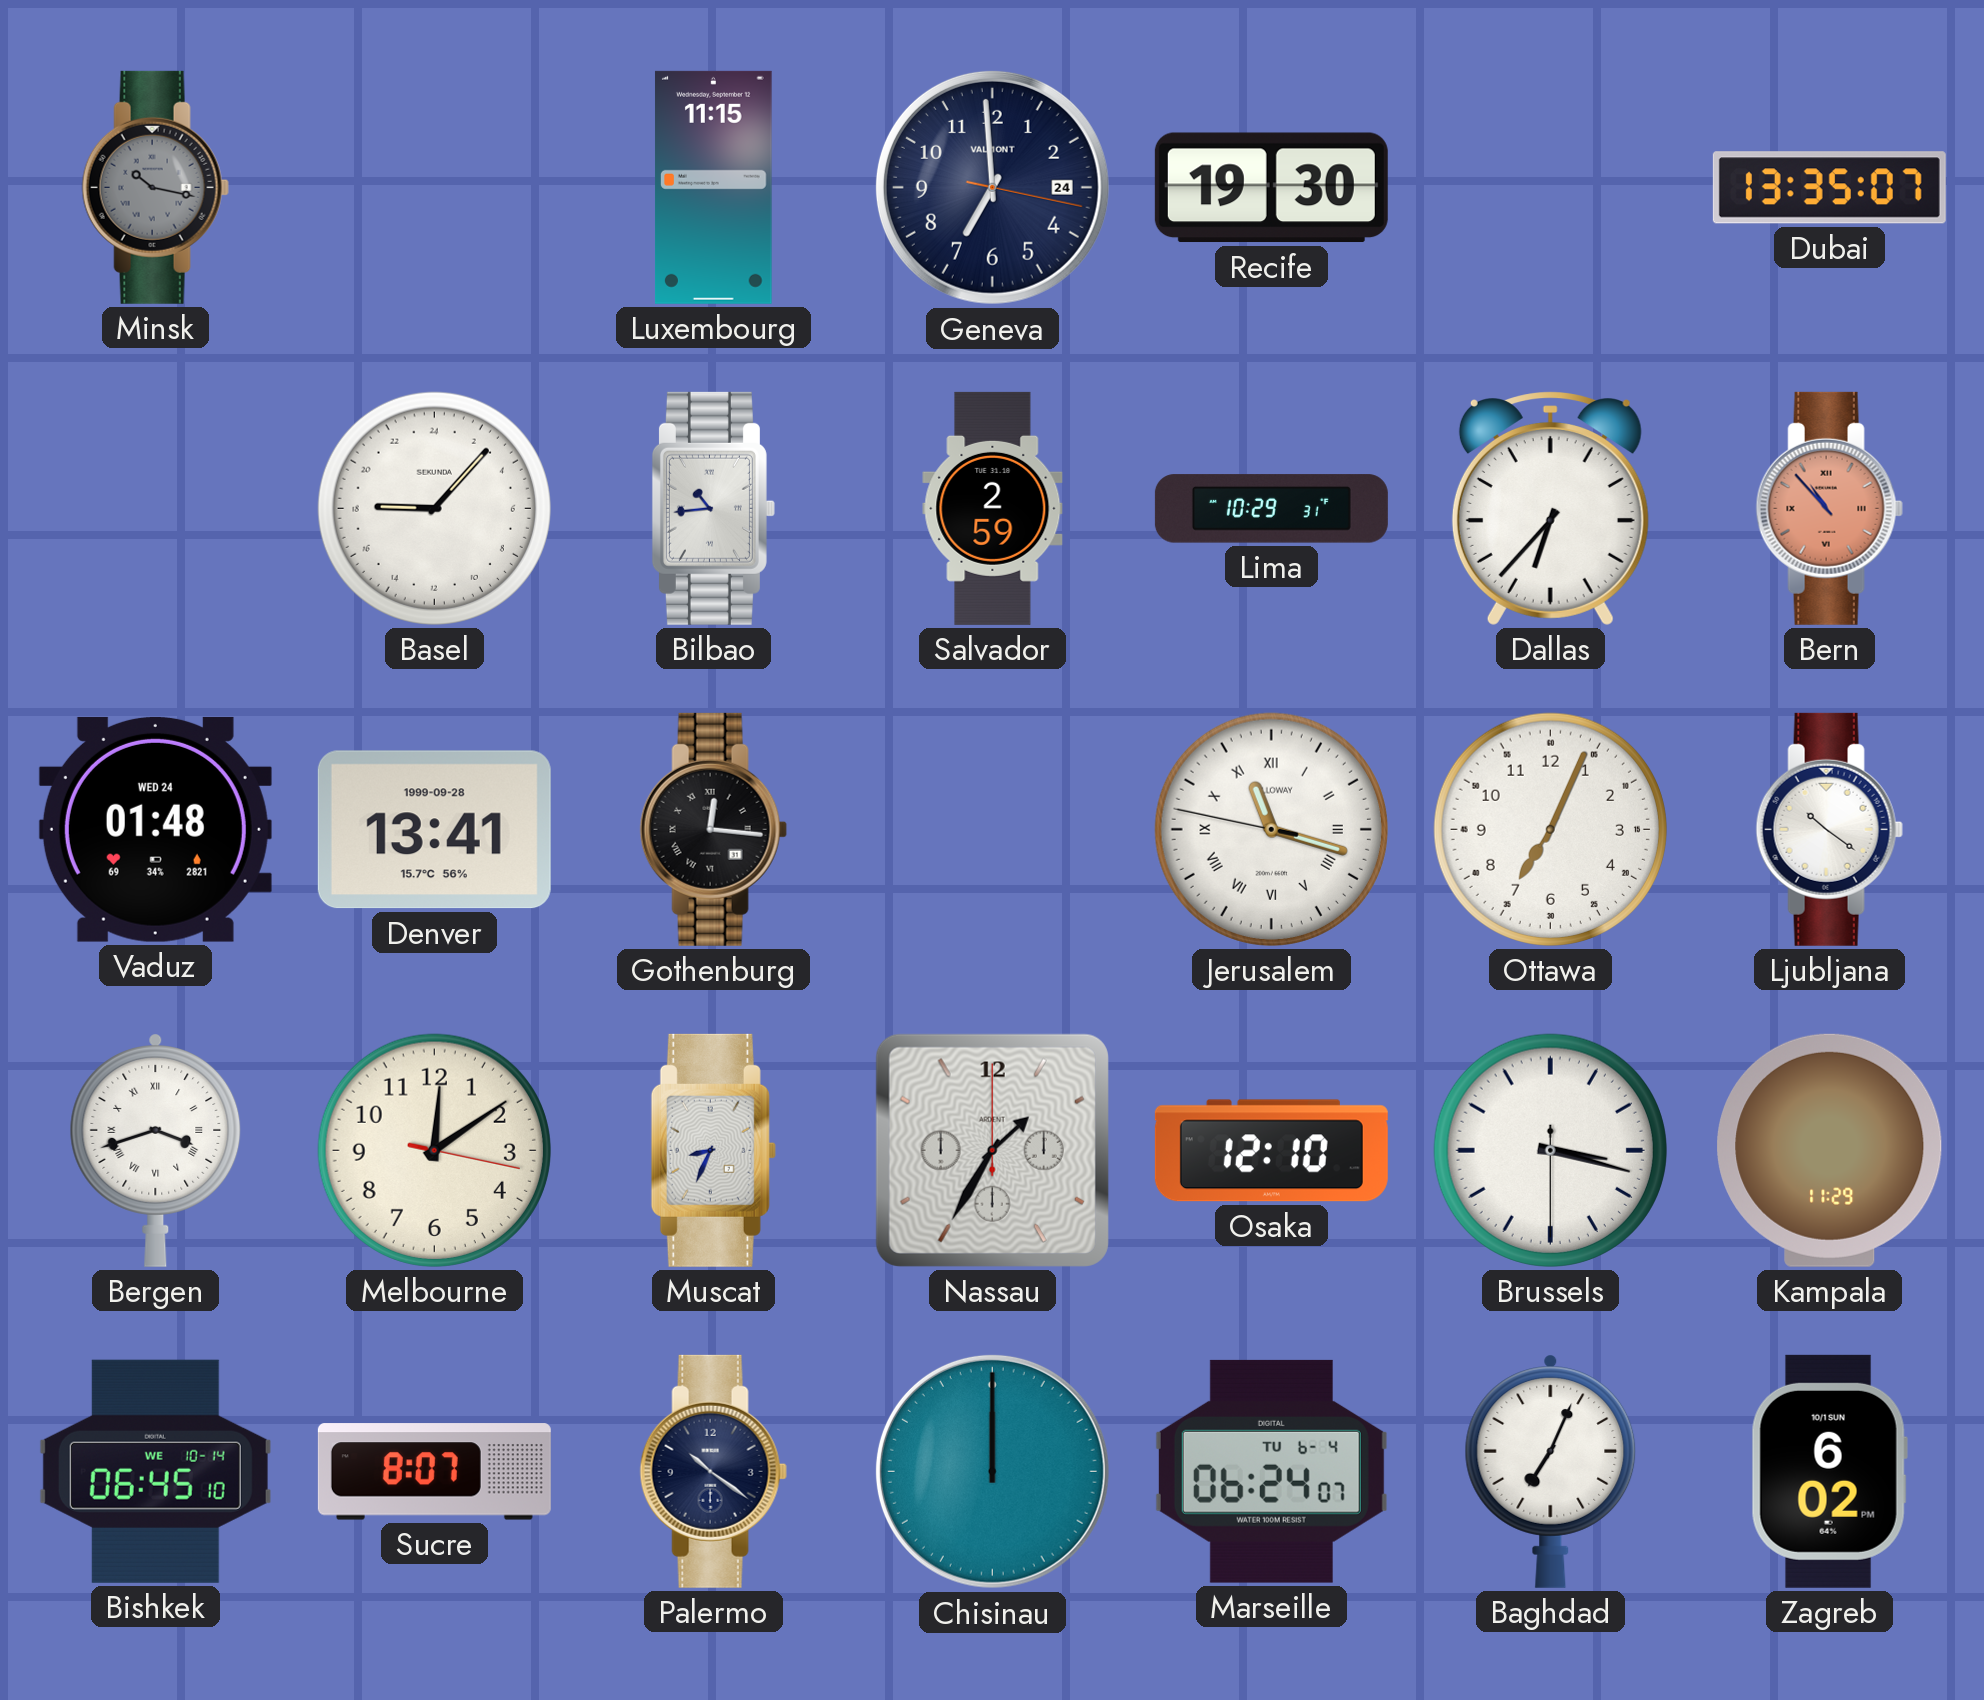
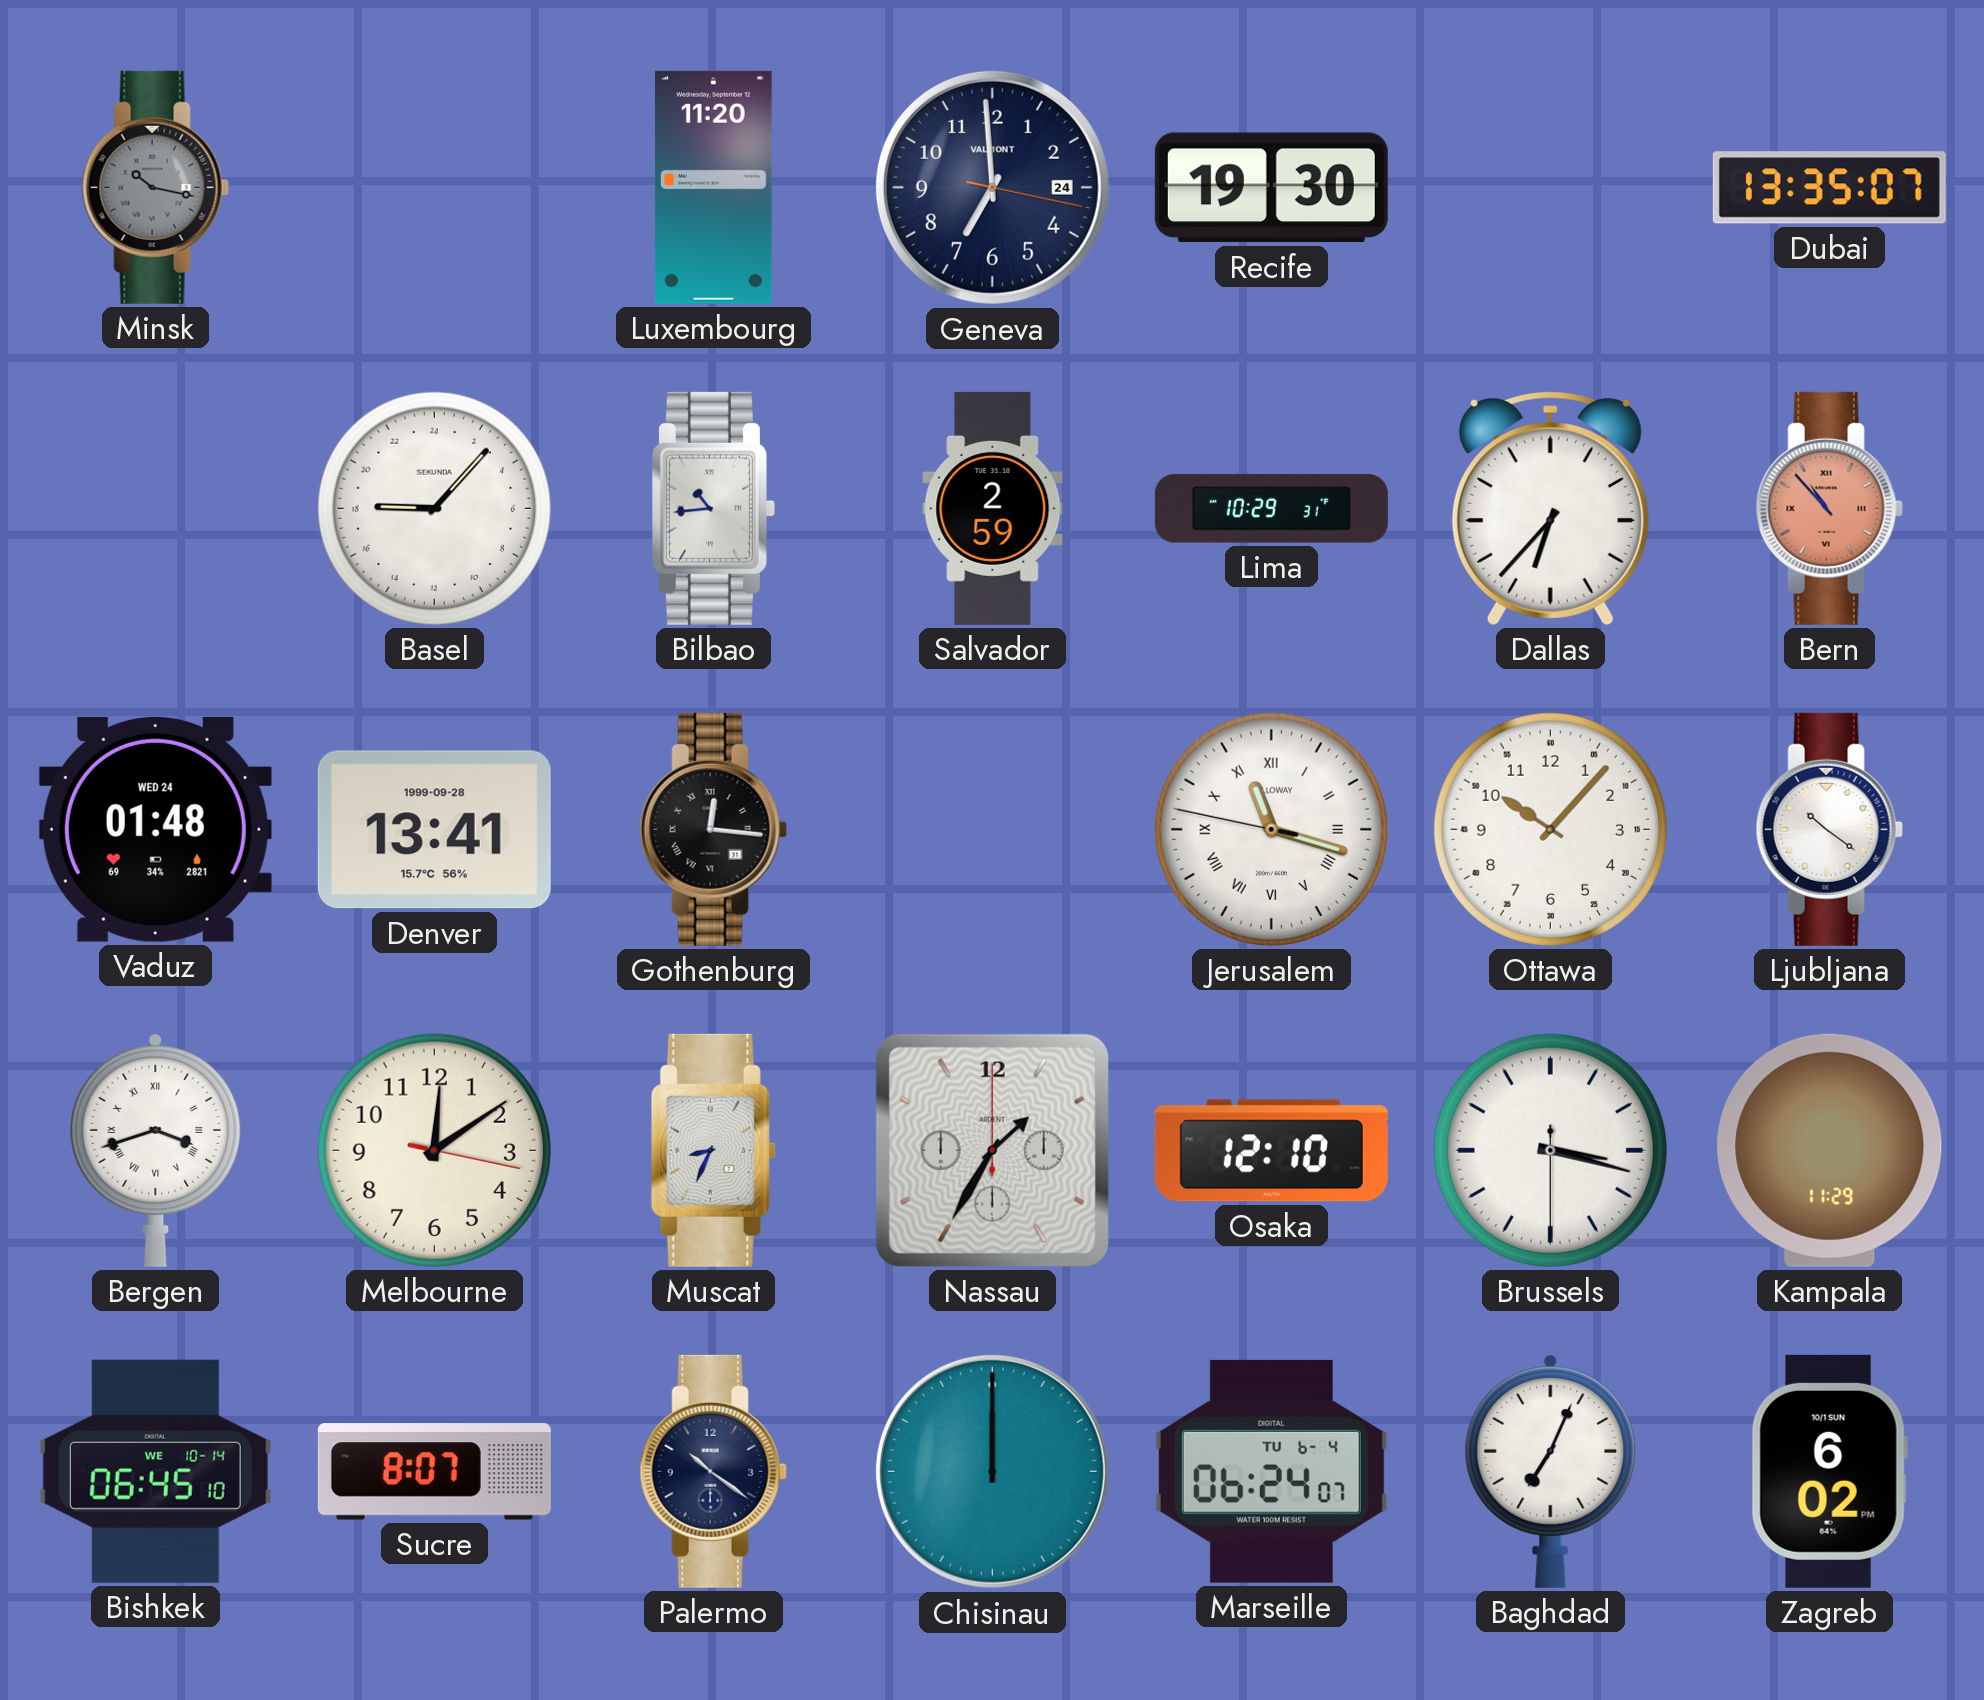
Luxembourg: 11:15 -> 11:20
Ottawa: 7:04 -> 10:07
